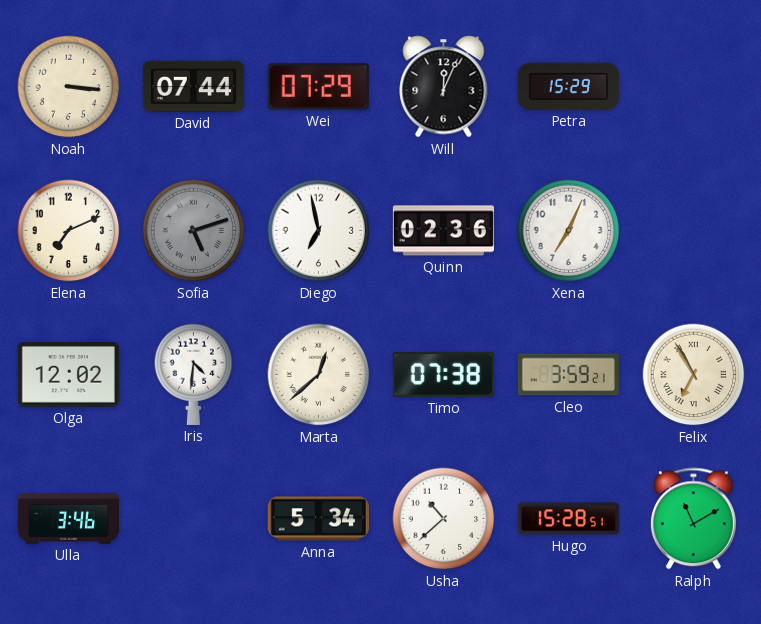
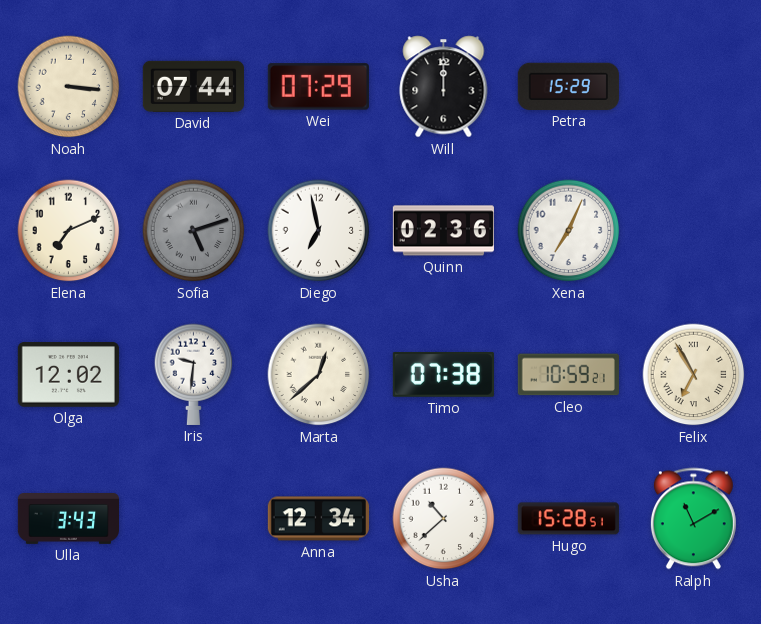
Will: 12:04 -> 12:00
Iris: 4:31 -> 9:31
Cleo: 3:59 -> 10:59
Ulla: 3:46 -> 3:43
Anna: 5:34 -> 12:34
